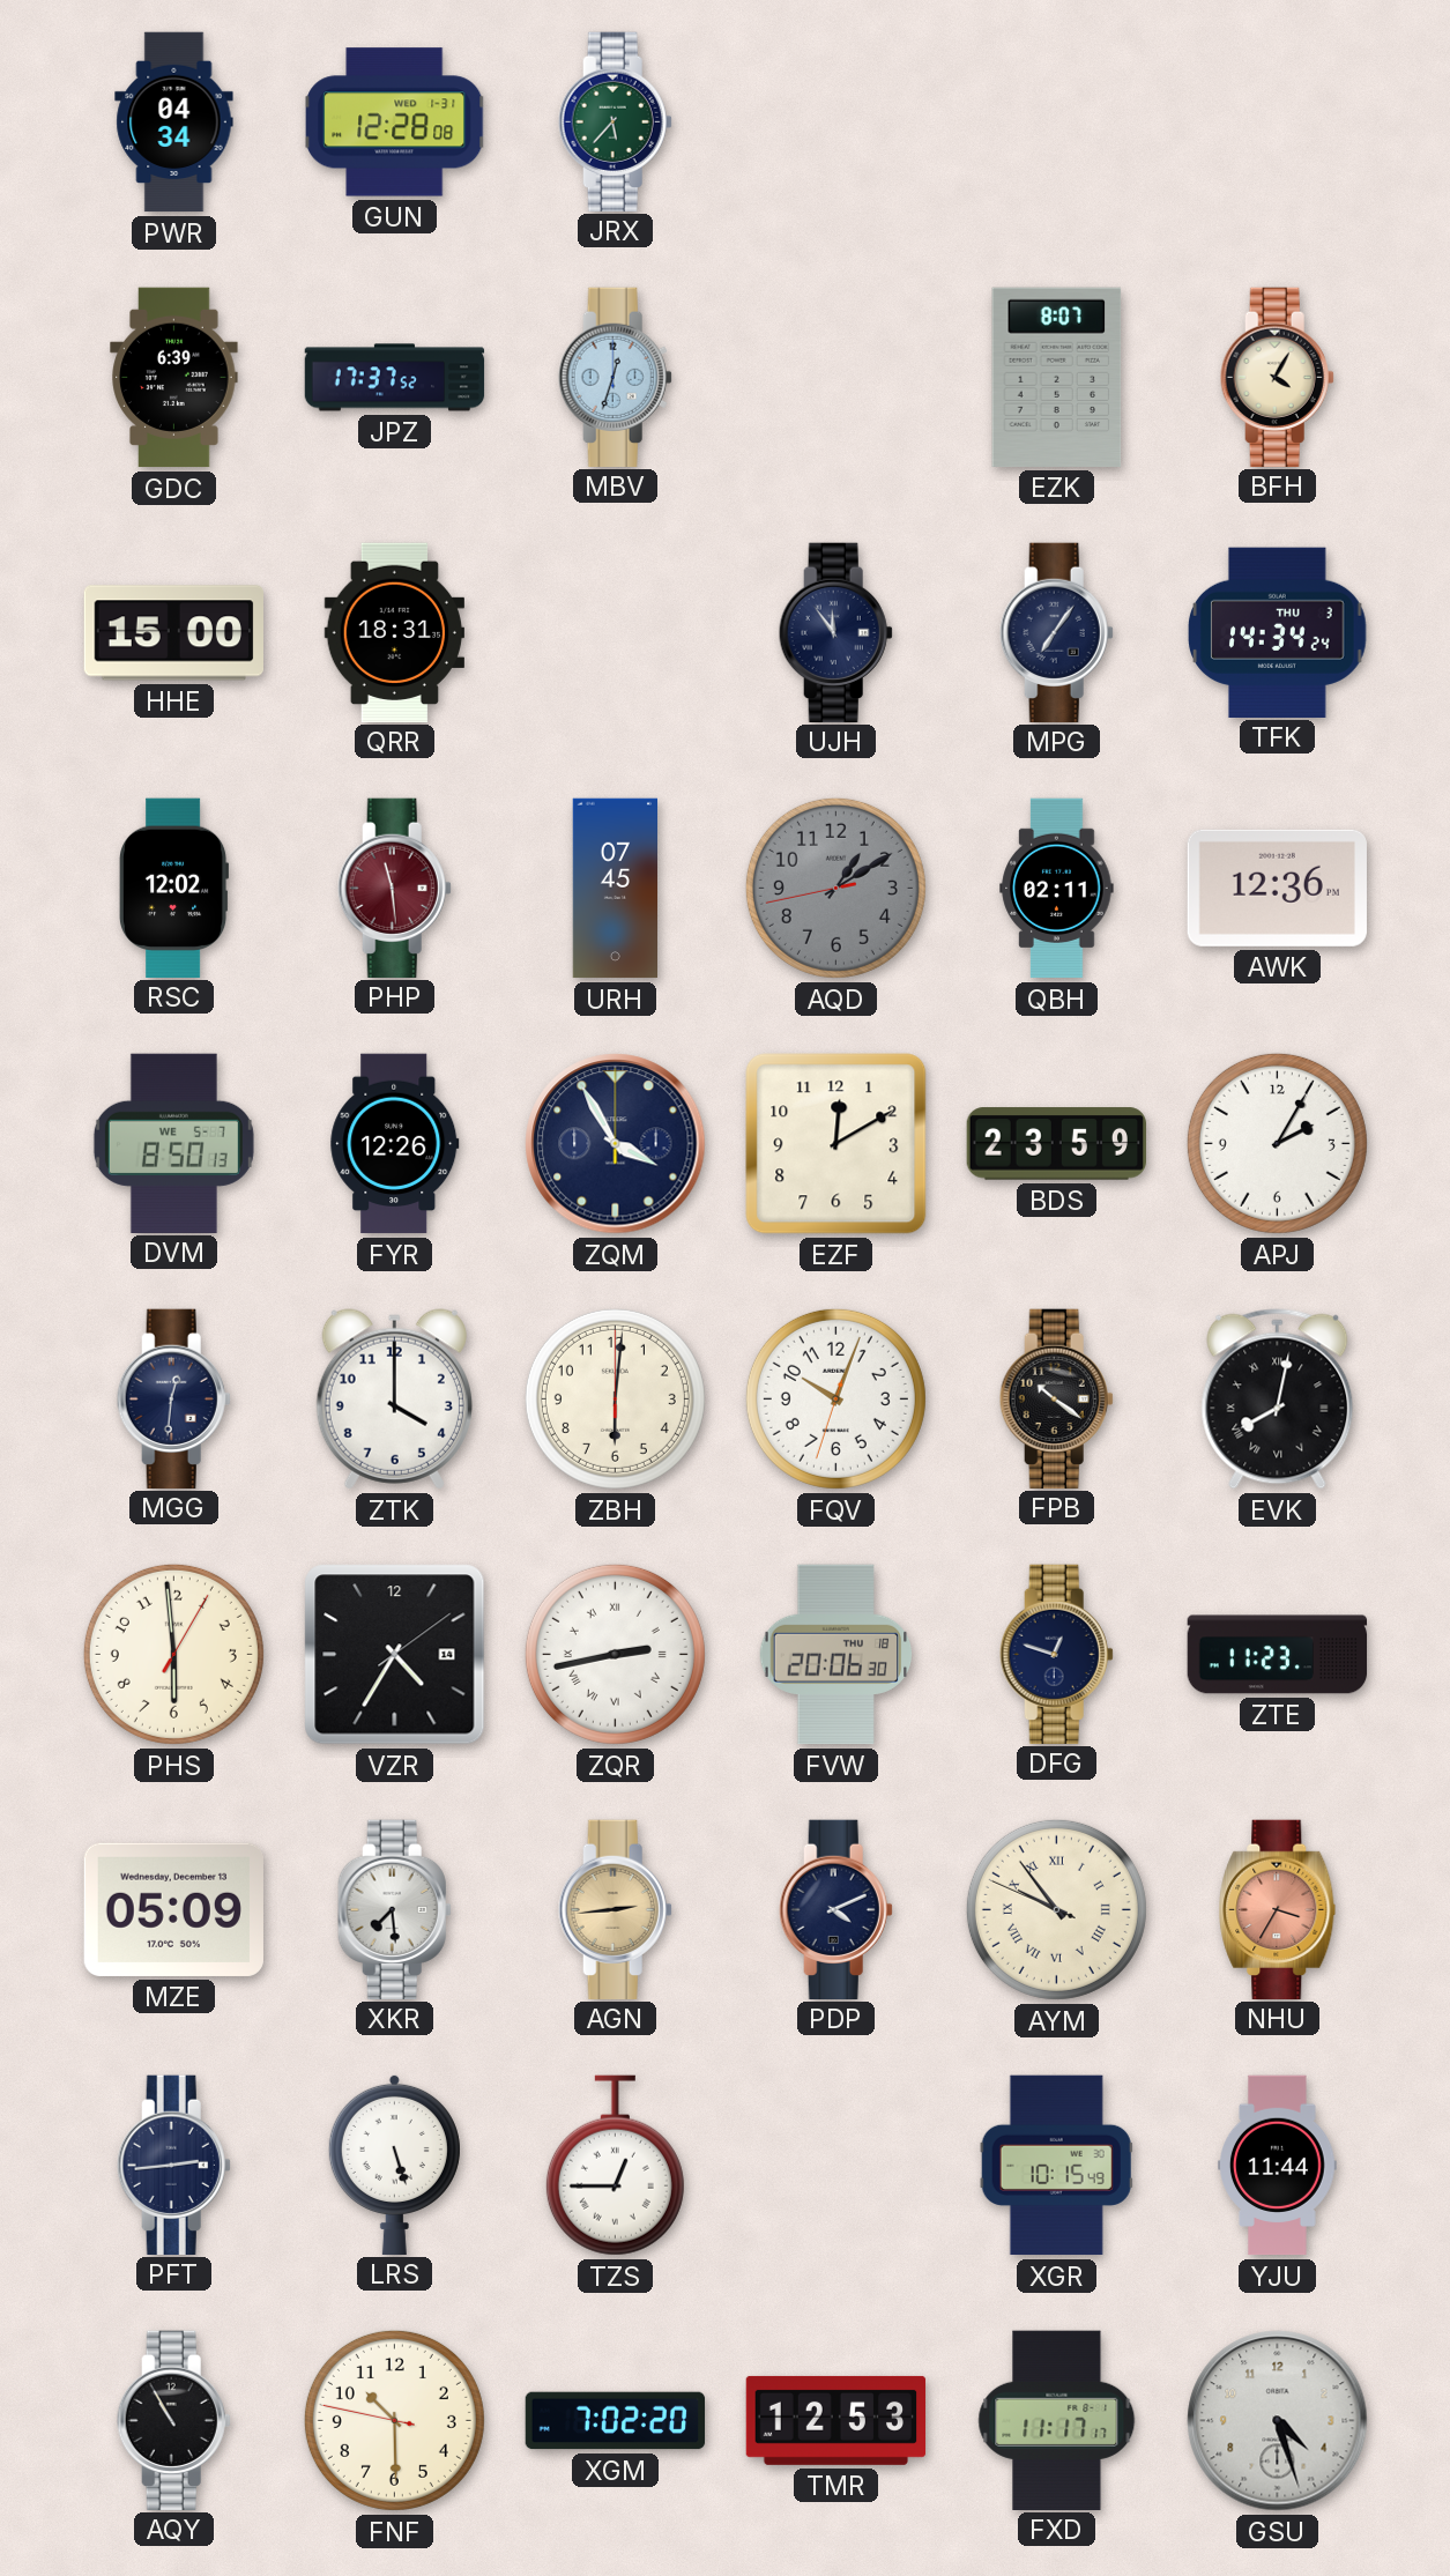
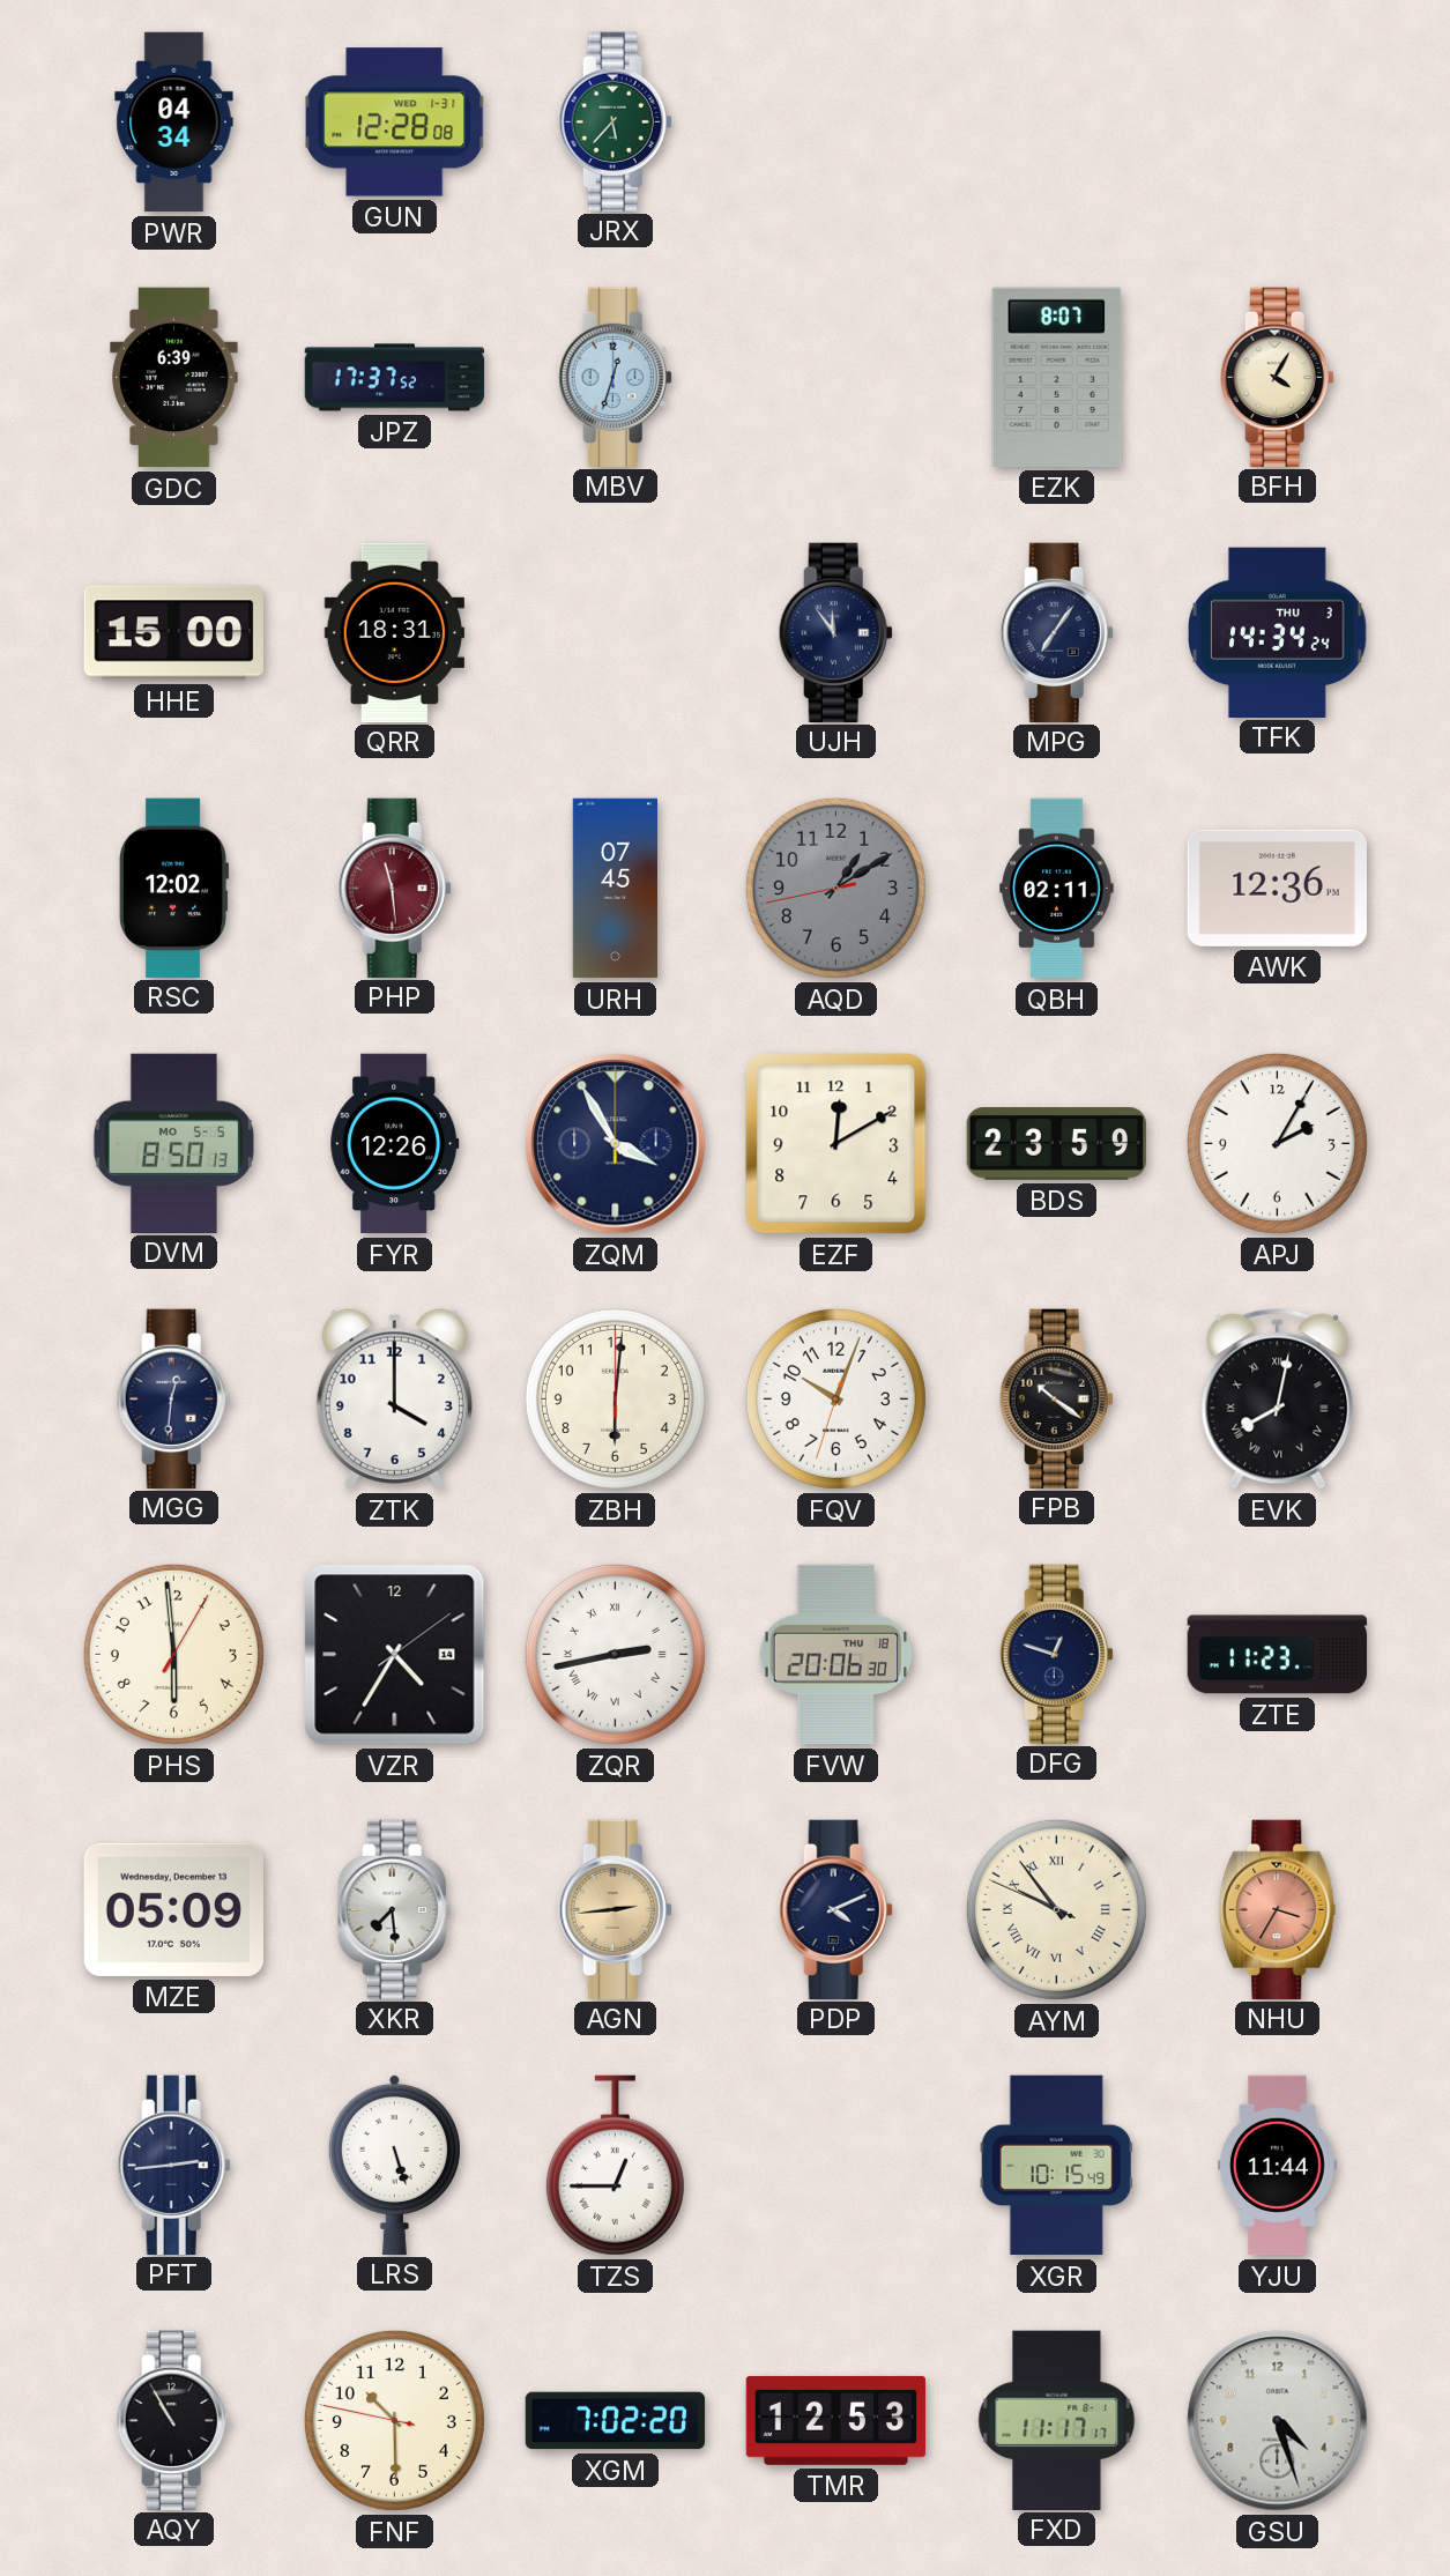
DVM date: WE 5-7 -> MO 5-5
